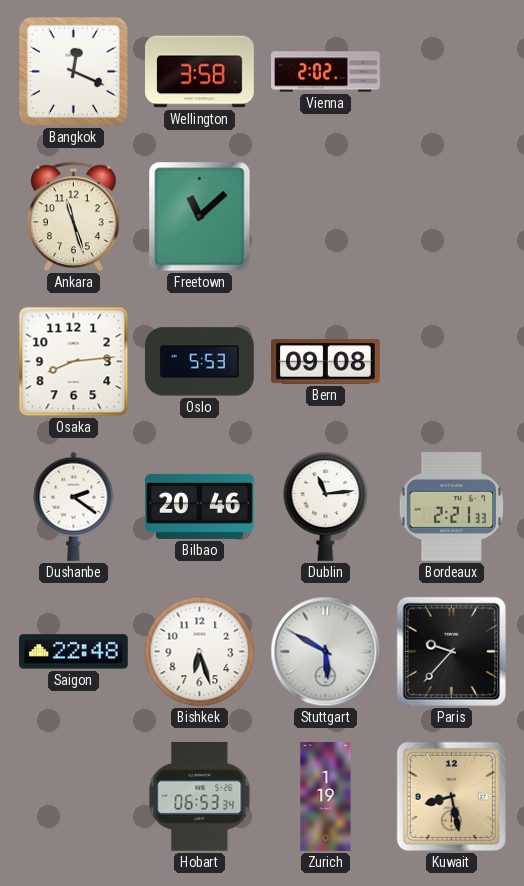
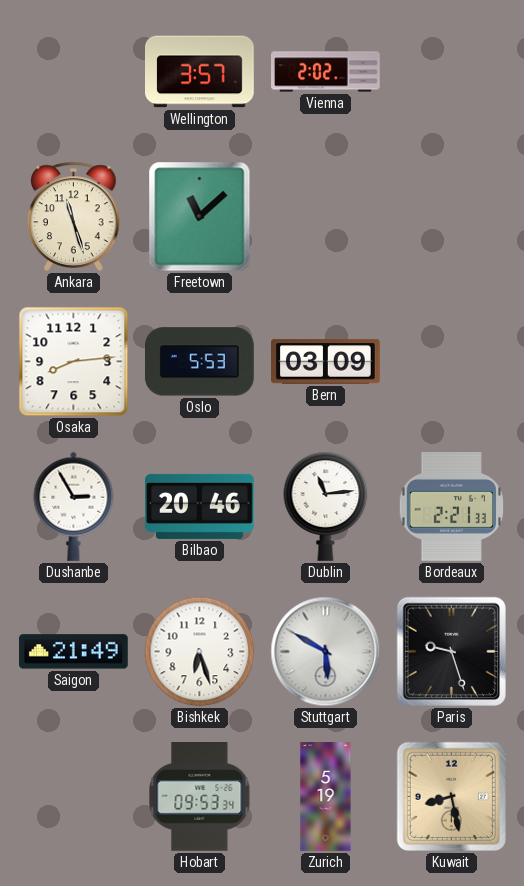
Bangkok: 12:19 -> none
Wellington: 3:58 -> 3:57
Bern: 09:08 -> 03:09
Dushanbe: 2:21 -> 2:55
Saigon: 22:48 -> 21:49
Paris: 9:37 -> 9:27
Hobart: 06:53 -> 09:53
Zurich: 1:19 -> 5:19
